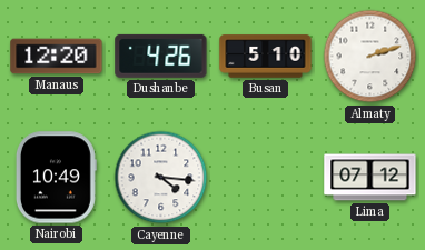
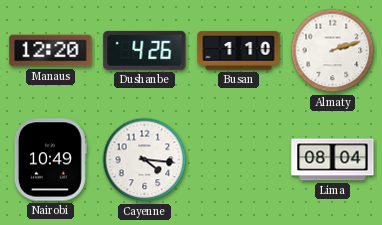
Busan: 5:10 -> 1:10
Lima: 07:12 -> 08:04
